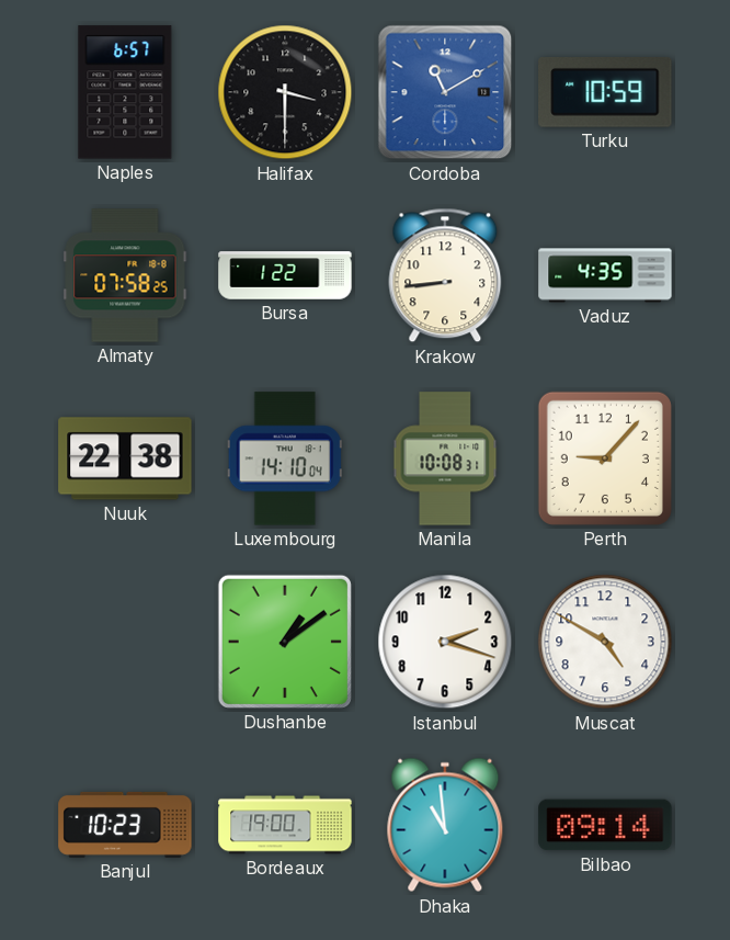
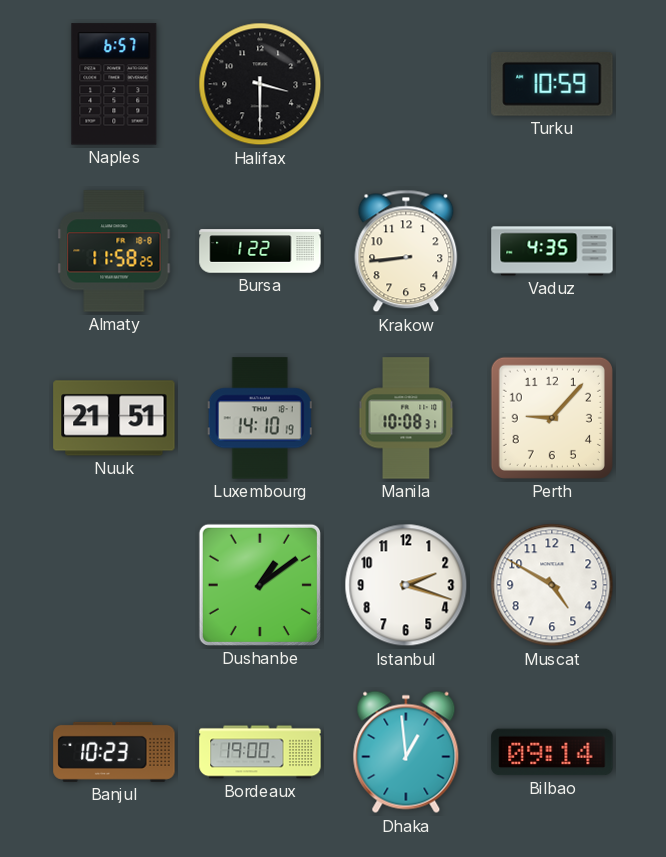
Cordoba: 11:10 -> none
Almaty: 07:58 -> 11:58
Nuuk: 22:38 -> 21:51
Luxembourg: 14:10:04 -> 14:10:19
Dhaka: 10:59 -> 12:59
